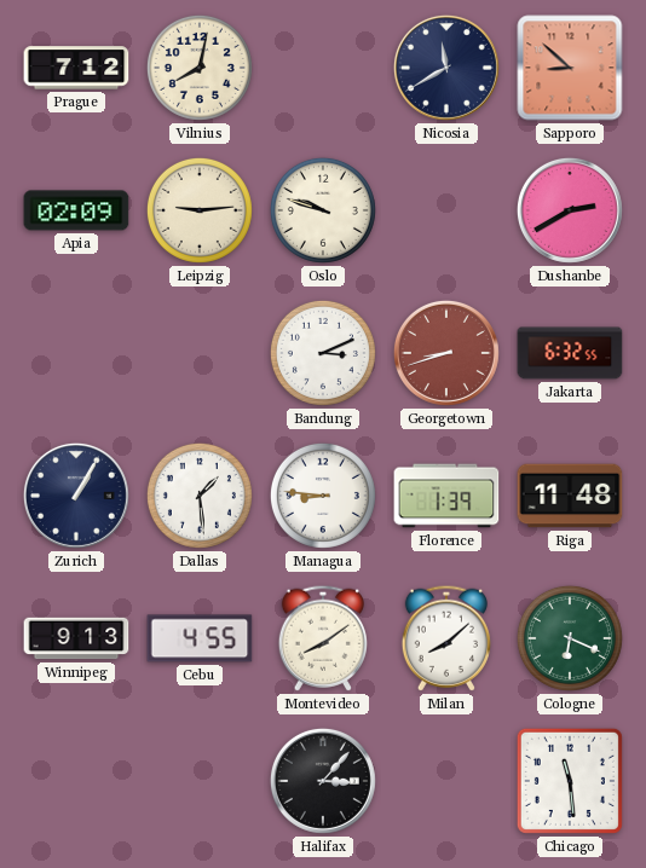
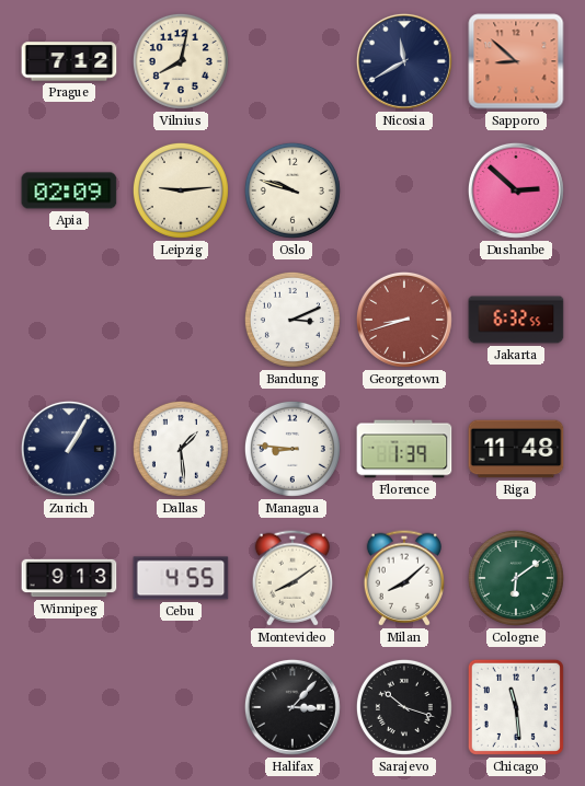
Dushanbe: 2:40 -> 2:52
Cologne: 6:19 -> 6:09
Sarajevo: none -> 10:18
